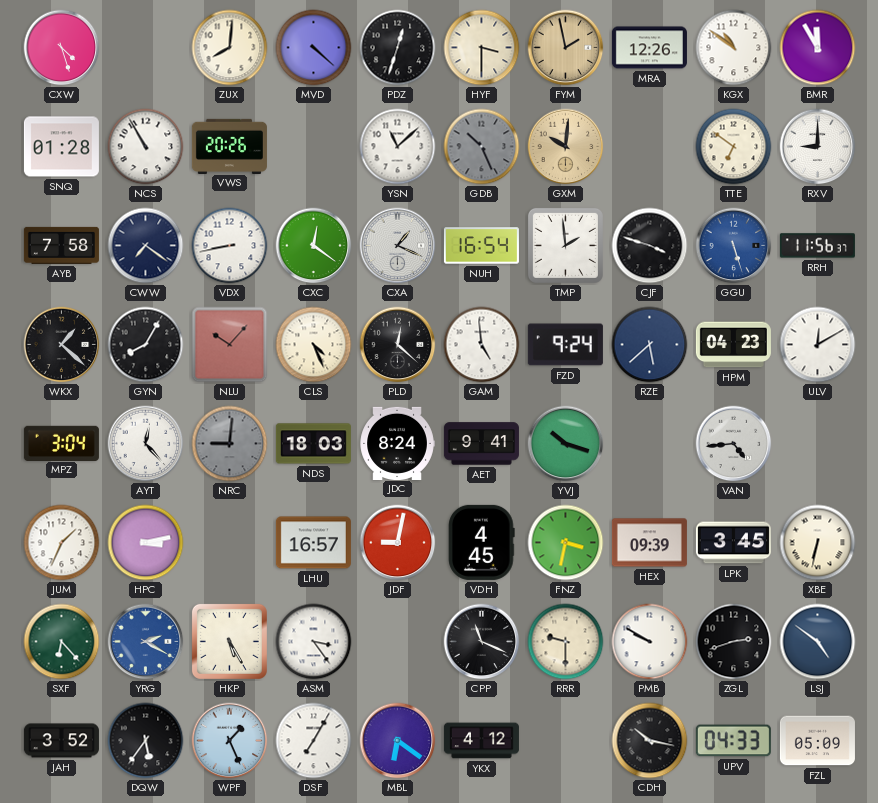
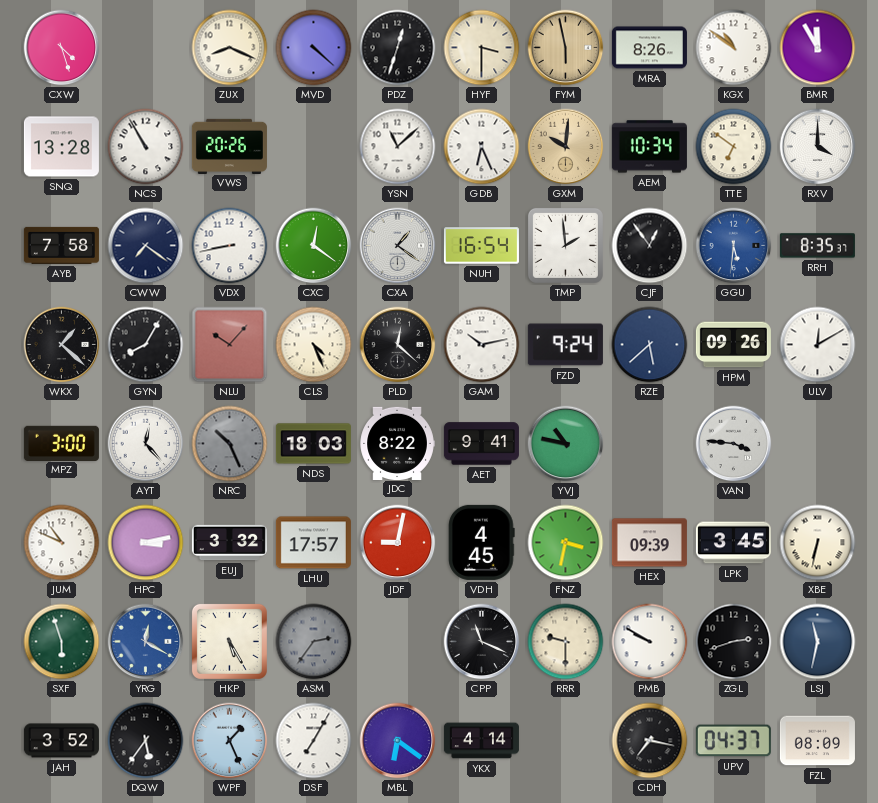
ZUX: 8:01 -> 8:19
FYM: 1:58 -> 5:58
MRA: 12:26 -> 8:26
SNQ: 01:28 -> 13:28
GDB: 10:26 -> 6:26
GDB dial: grey -> white
AEM: none -> 10:34
RXV: 9:00 -> 4:00
CXA: 1:19 -> 1:21
CJF: 3:48 -> 12:54
GGU: 5:27 -> 5:31
RRH: 11:56 -> 8:35
GAM: 4:59 -> 10:13
HPM: 04:23 -> 09:26
MPZ: 3:04 -> 3:00
NRC: 9:01 -> 10:26
JDC: 8:24 -> 8:22
YVJ: 10:18 -> 10:47
VAN: 4:44 -> 3:46
JUM: 1:34 -> 10:49
EUJ: none -> 3:32
LHU: 16:57 -> 17:57
SXF: 6:23 -> 5:57
YRG: 2:20 -> 12:20
ASM: 3:24 -> 2:36
ASM dial: white -> grey
LSJ: 4:51 -> 11:32
YKX: 4:12 -> 4:14
CDH: 10:17 -> 7:17
UPV: 04:33 -> 04:37
FZL: 05:09 -> 08:09
